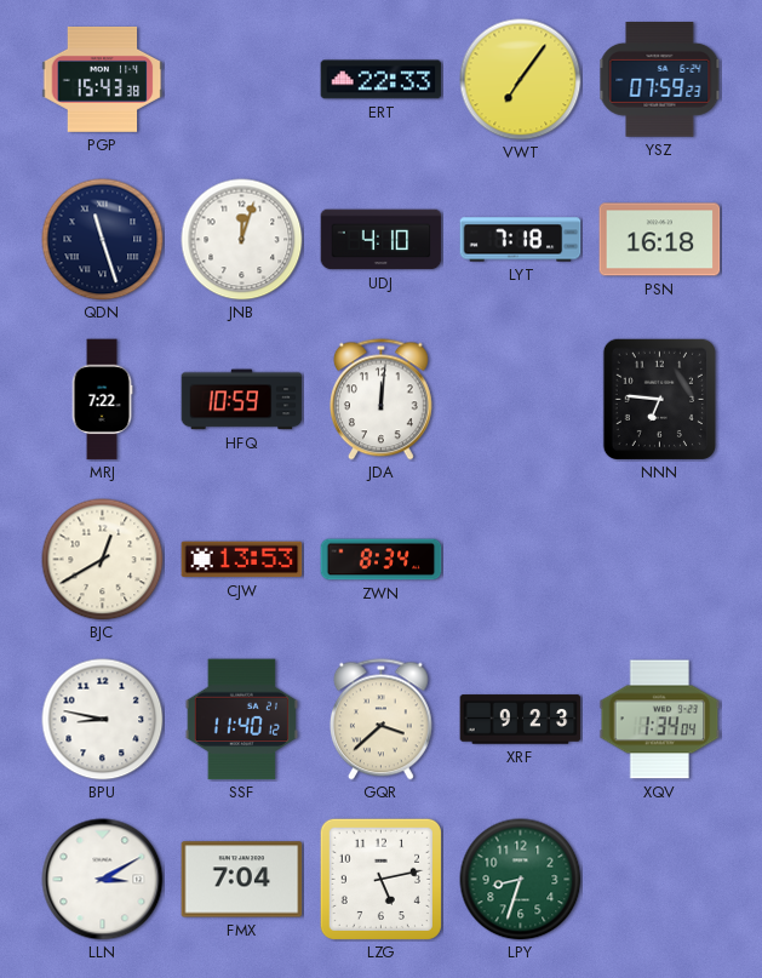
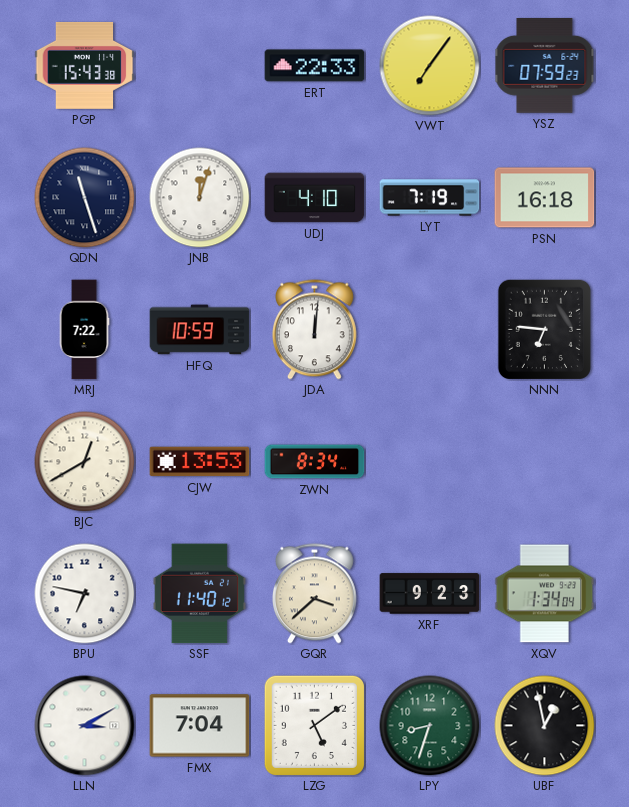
LYT: 7:18 -> 7:19
BPU: 8:47 -> 6:47
LZG: 5:13 -> 5:09
UBF: none -> 12:58
